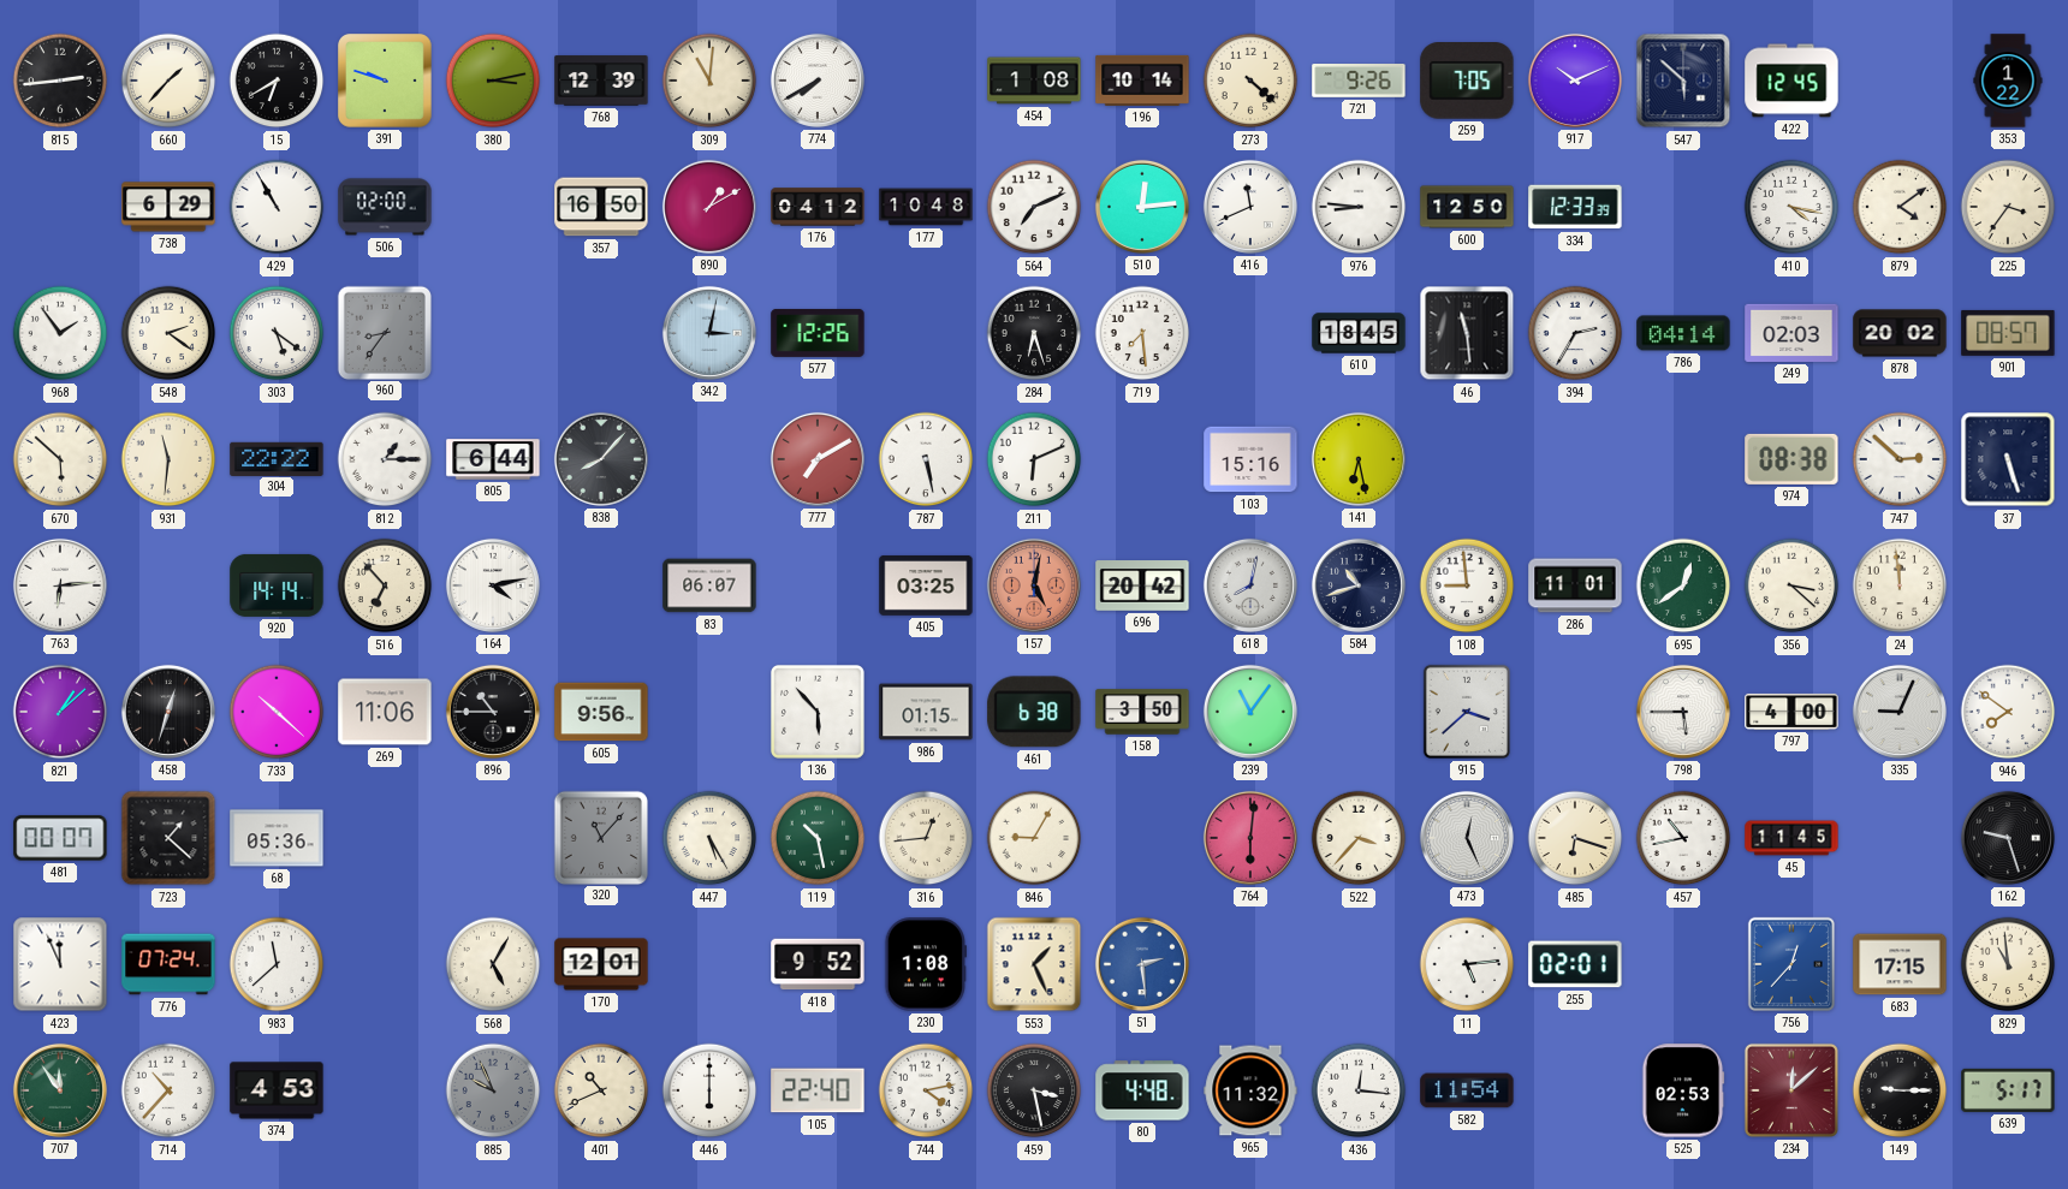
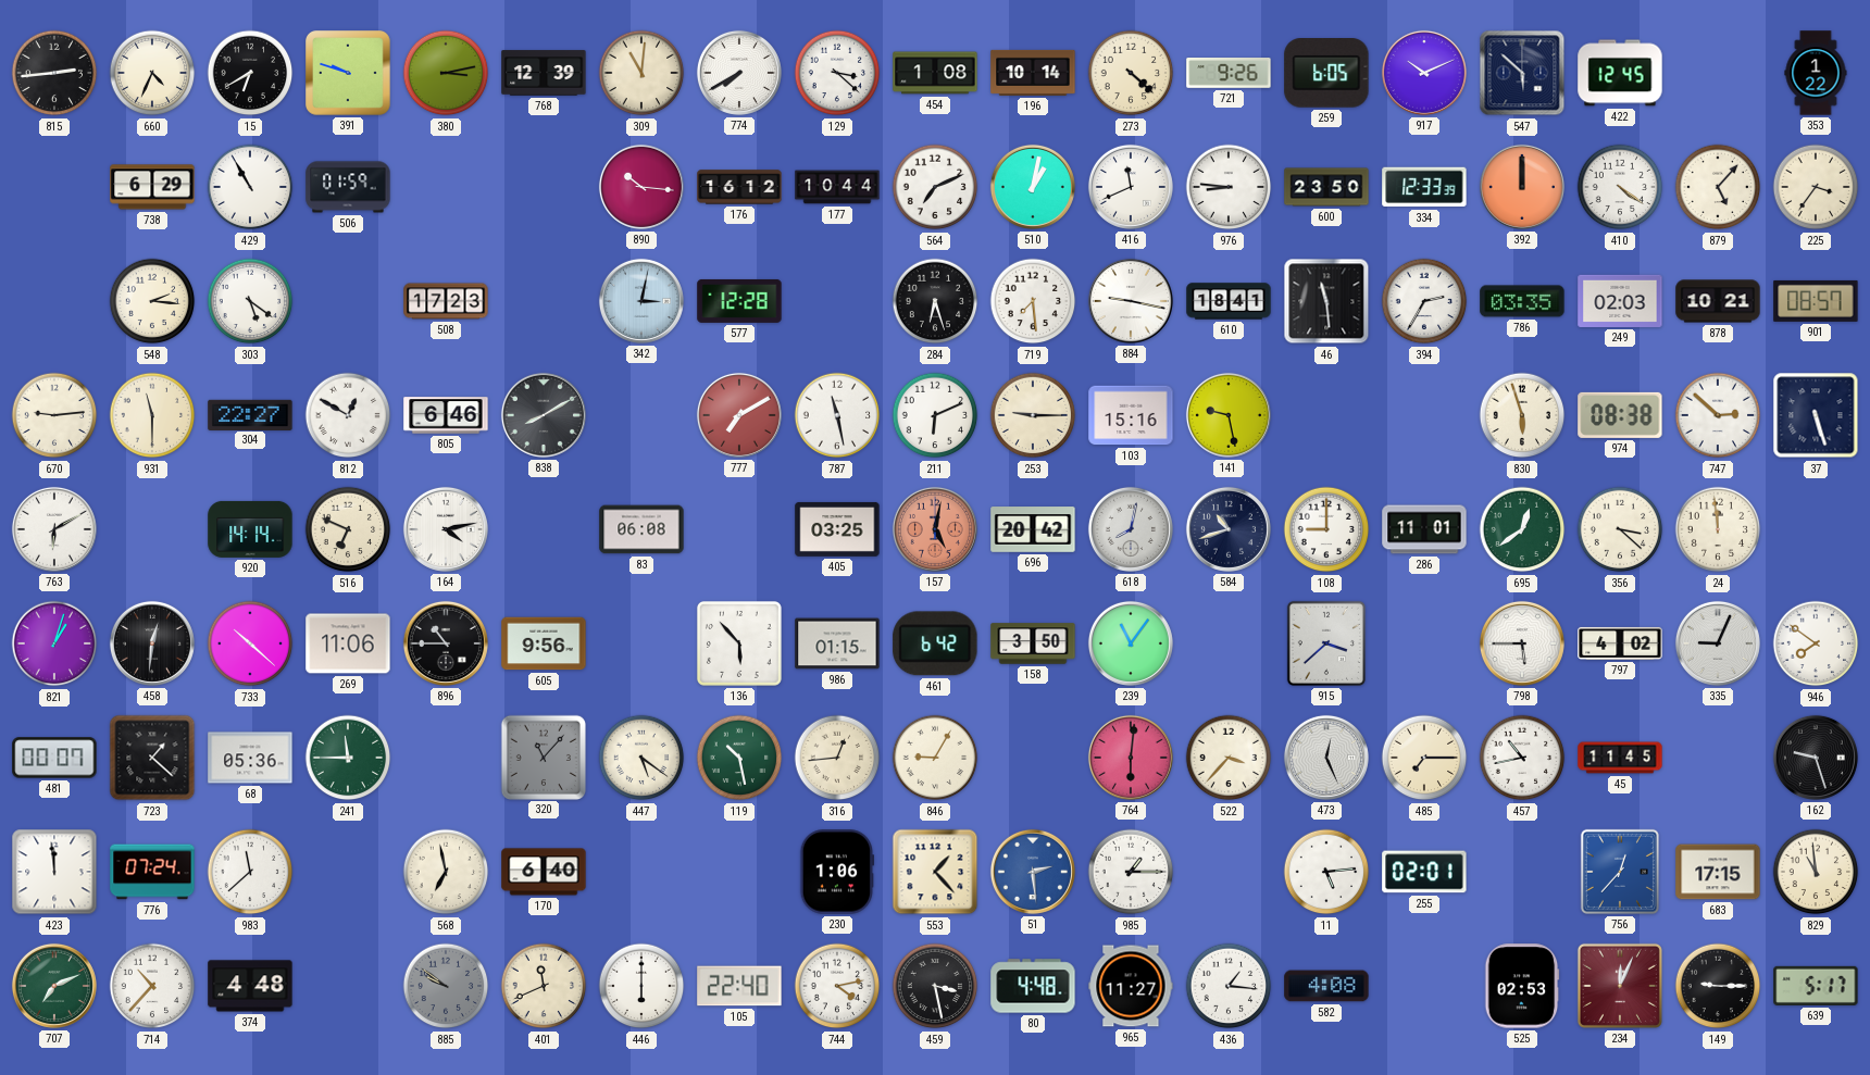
660: 1:37 -> 4:34
129: none -> 3:22
259: 7:05 -> 6:05
506: 02:00 -> 01:59
357: 16:50 -> none
890: 1:10 -> 10:16
176: 04:12 -> 16:12
177: 10:48 -> 10:44
510: 12:14 -> 1:02
600: 12:50 -> 23:50
392: none -> 12:00
410: 4:17 -> 4:21
879: 4:09 -> 5:07
968: 1:54 -> none
548: 2:21 -> 2:16
960: 8:36 -> none
508: none -> 17:23
577: 12:26 -> 12:28
884: none -> 9:17
610: 18:45 -> 18:41
786: 04:14 -> 03:35
878: 20:02 -> 10:21
670: 5:52 -> 9:14
931: 11:31 -> 11:30
304: 22:22 -> 22:27
812: 1:15 -> 12:50
805: 6:44 -> 6:46
838: 8:07 -> 8:10
787: 5:28 -> 11:28
253: none -> 9:15
141: 6:28 -> 9:28
830: none -> 5:57
763: 6:14 -> 6:10
516: 6:53 -> 6:49
83: 06:07 -> 06:08
108: 8:59 -> 9:00
821: 1:08 -> 1:03
458: 12:33 -> 12:31
461: 6:38 -> 6:42
797: 4:00 -> 4:02
241: none -> 11:45
447: 5:25 -> 5:21
485: 6:18 -> 7:15
423: 11:56 -> 11:59
568: 5:05 -> 6:58
170: 12:01 -> 6:40
418: 9:52 -> none
230: 1:08 -> 1:06
553: 1:26 -> 1:23
985: none -> 1:15
707: 11:54 -> 7:11
374: 4:53 -> 4:48
885: 9:56 -> 9:51
401: 10:41 -> 11:41
965: 11:32 -> 11:27
436: 12:16 -> 1:16
582: 11:54 -> 4:08
234: 12:08 -> 12:04
